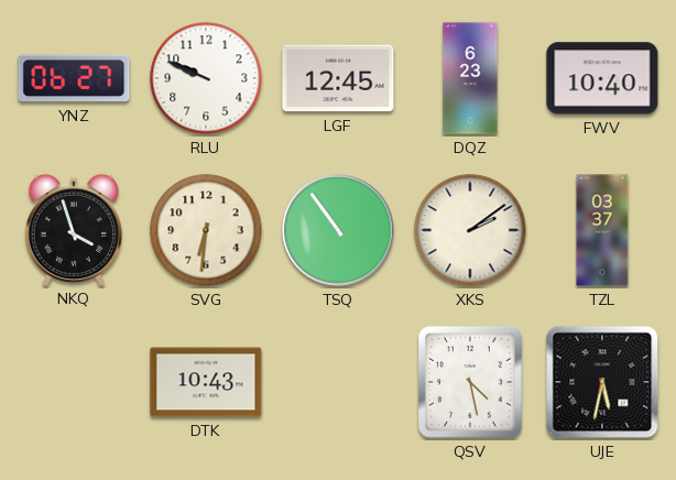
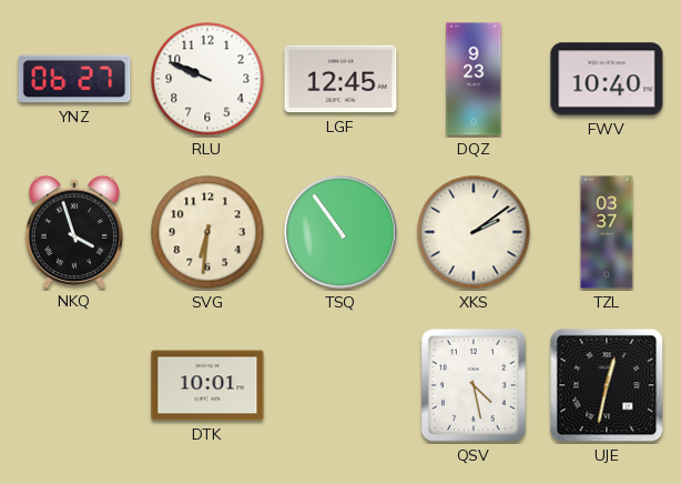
DQZ: 6:23 -> 9:23
DTK: 10:43 -> 10:01
UJE: 5:32 -> 12:32
